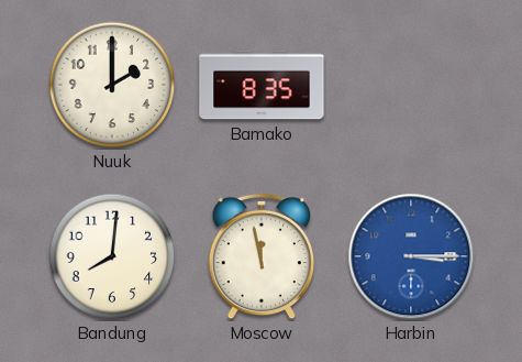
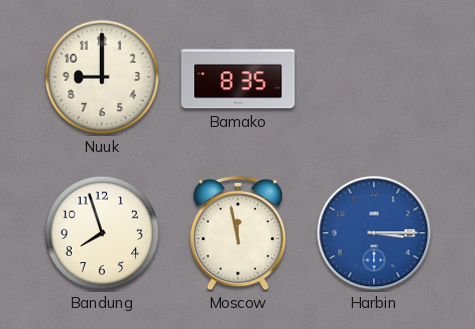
Nuuk: 2:00 -> 9:00
Bandung: 8:01 -> 7:57
